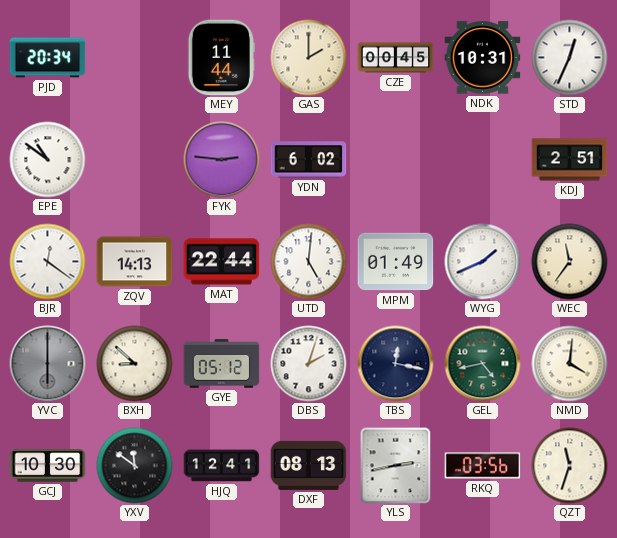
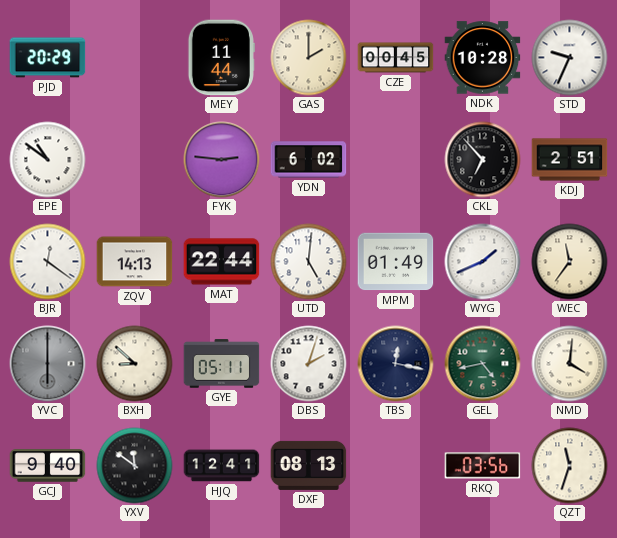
PJD: 20:34 -> 20:29
NDK: 10:31 -> 10:28
STD: 12:34 -> 9:34
CKL: none -> 6:53
GYE: 05:12 -> 05:11
GCJ: 10:30 -> 9:40
YLS: 2:43 -> none
